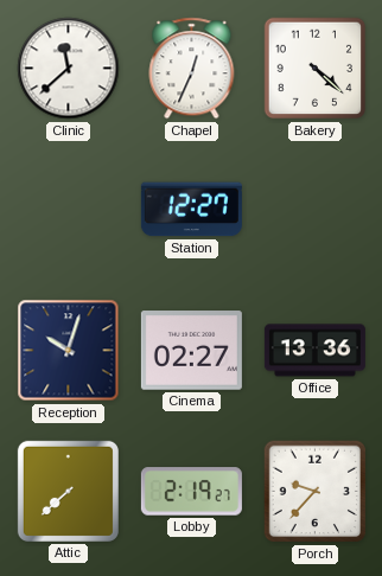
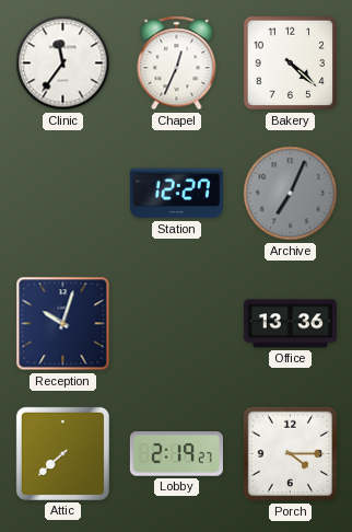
Clinic: 11:38 -> 11:36
Archive: none -> 7:04
Cinema: 02:27 -> none
Porch: 9:37 -> 4:15
